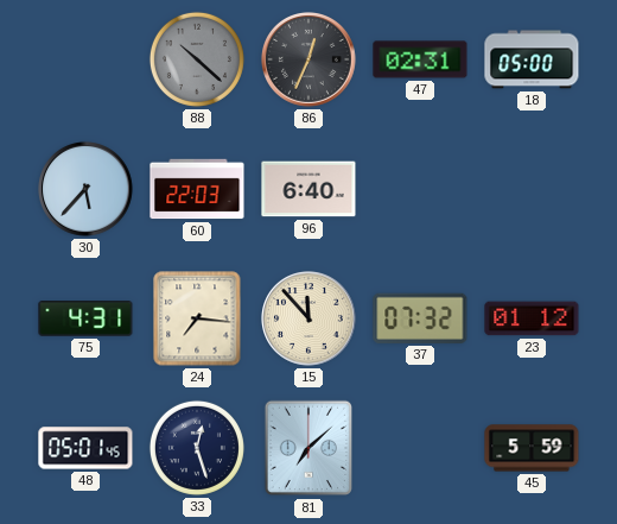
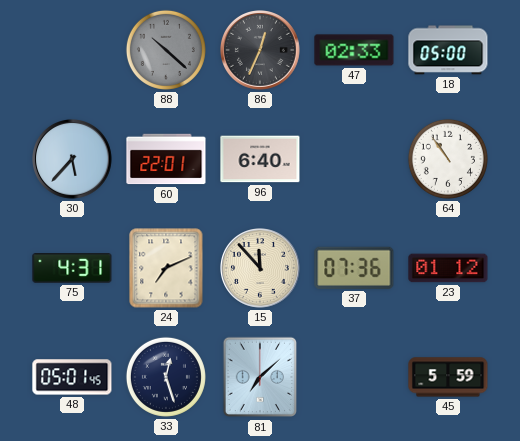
47: 02:31 -> 02:33
60: 22:03 -> 22:01
64: none -> 10:54
24: 7:16 -> 7:11
37: 07:32 -> 07:36
